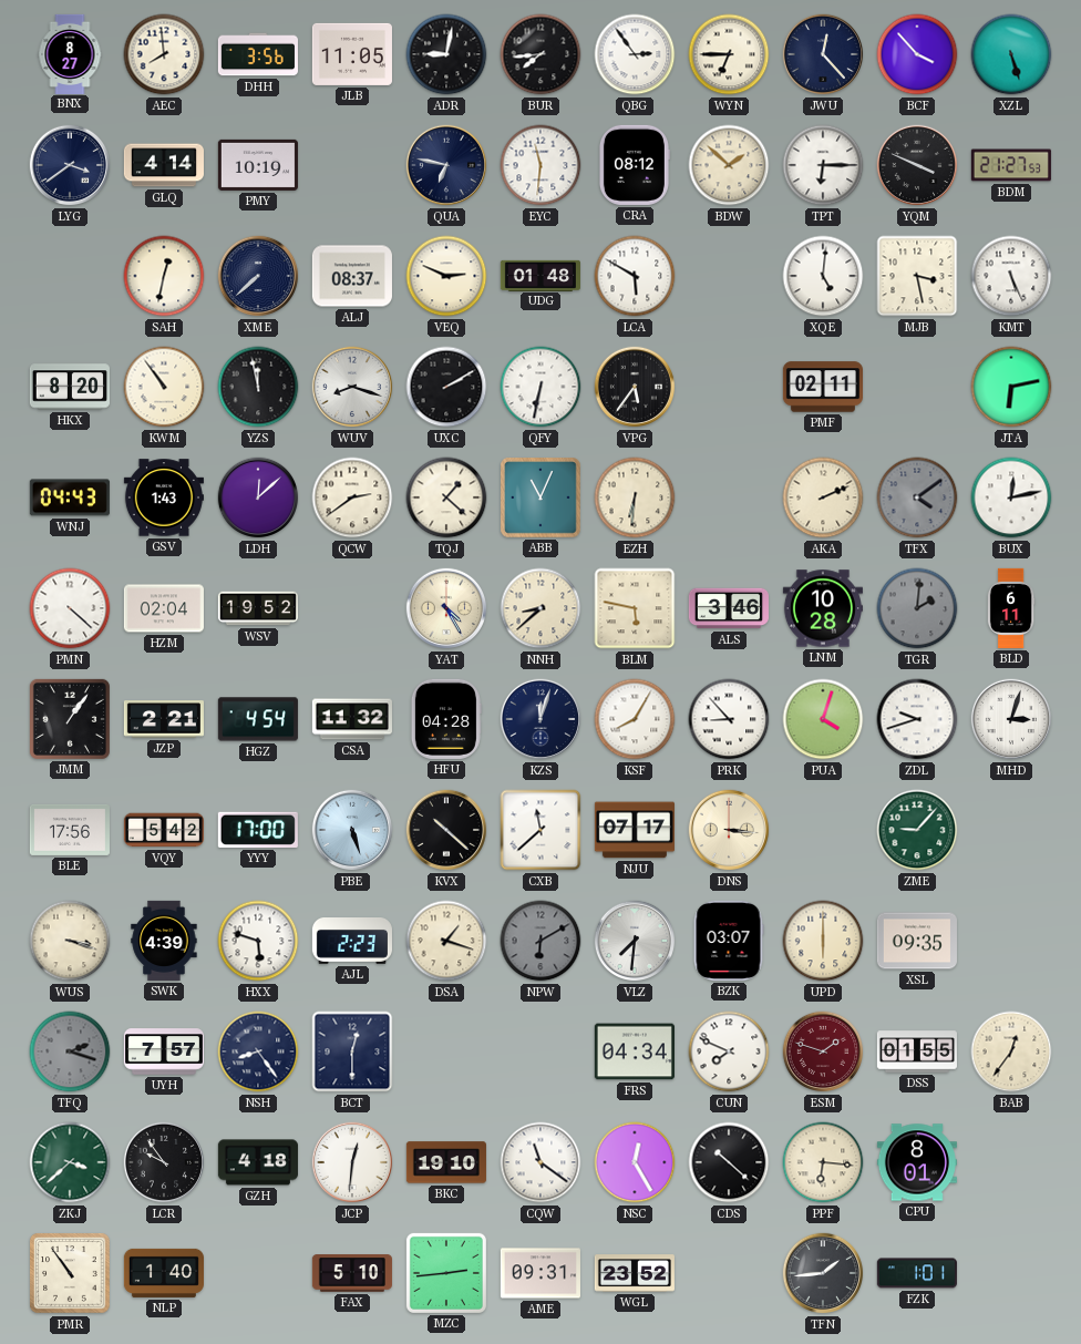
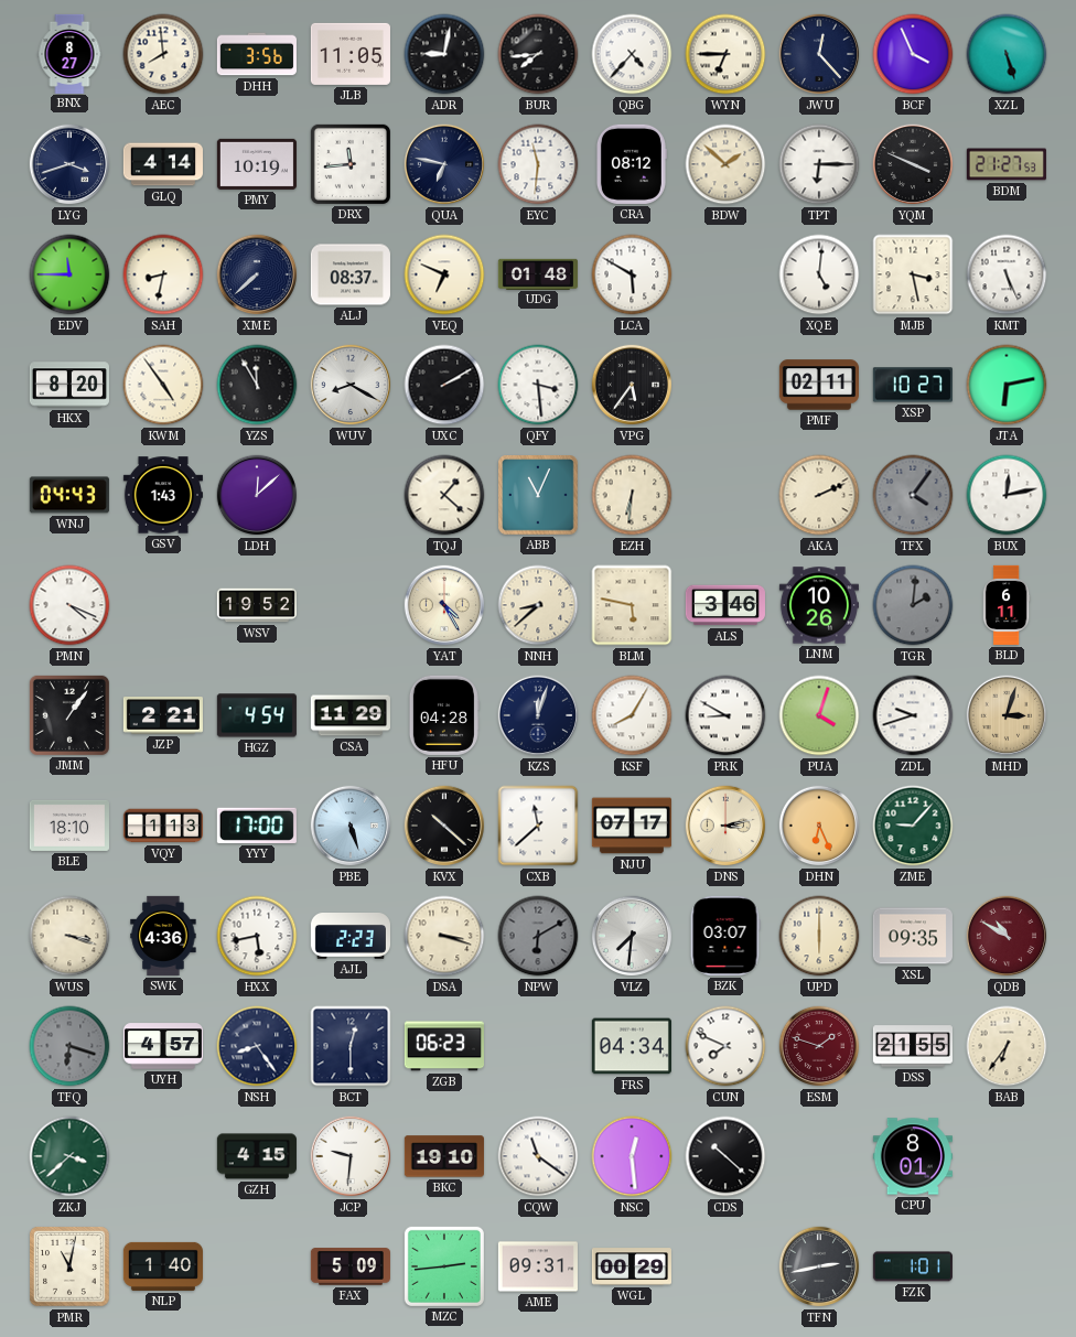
QBG: 2:54 -> 4:37
BCF: 3:53 -> 3:56
LYG: 3:39 -> 3:42
DRX: none -> 11:44
EDV: none -> 11:45
SAH: 12:32 -> 8:32
VEQ: 2:49 -> 6:49
KWM: 10:54 -> 4:54
YZS: 11:58 -> 11:55
WUV: 8:18 -> 8:20
QFY: 6:32 -> 3:29
XSP: none -> 10:27
QCW: 2:39 -> none
TFX: 4:09 -> 4:06
PMN: 4:22 -> 4:19
HZM: 02:04 -> none
LNM: 10:28 -> 10:26
CSA: 11:32 -> 11:29
PRK: 8:53 -> 8:50
MHD dial: white -> champagne
BLE: 17:56 -> 18:10
VQY: 5:42 -> 1:13
DNS: 3:16 -> 3:13
DHN: none -> 6:26
SWK: 4:39 -> 4:36
HXX: 5:48 -> 5:43
DSA: 1:18 -> 3:18
QDB: none -> 10:50
TFQ: 2:18 -> 6:18
UYH: 7:57 -> 4:57
ZGB: none -> 06:23
DSS: 01:55 -> 21:55
BAB: 12:36 -> 6:36
LCR: 9:54 -> none
GZH: 4:18 -> 4:15
JCP: 12:31 -> 9:31
NSC: 12:25 -> 12:29
PPF: 6:16 -> none
PMR: 10:54 -> 11:02
FAX: 5:10 -> 5:09
WGL: 23:52 -> 00:29
TFN: 1:44 -> 2:43
